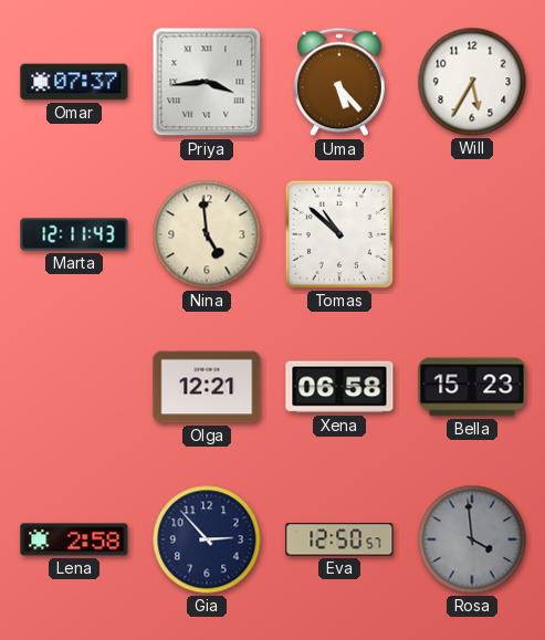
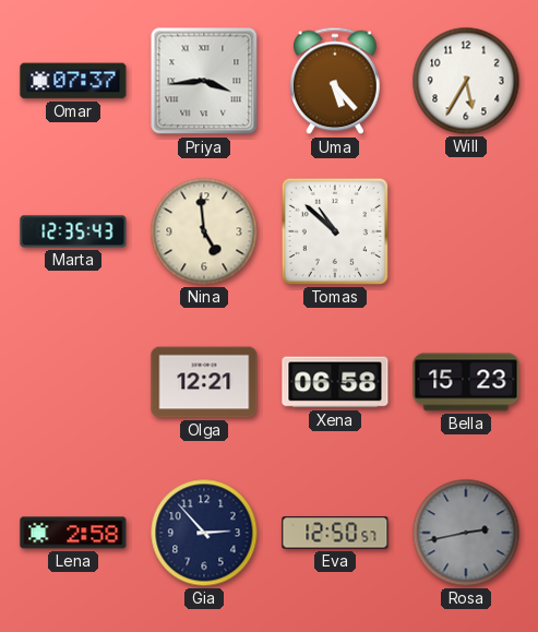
Marta: 12:11 -> 12:35
Rosa: 3:59 -> 2:43
